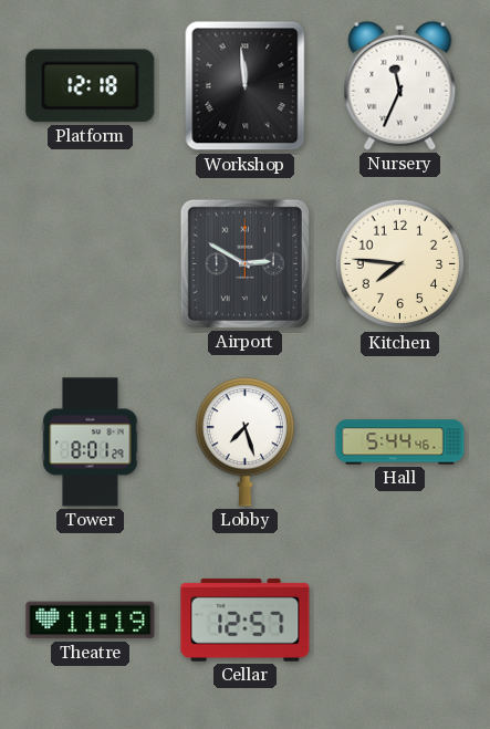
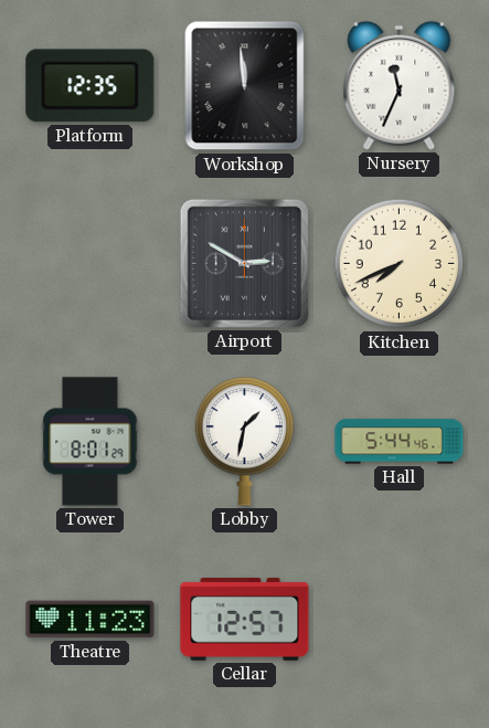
Platform: 12:18 -> 12:35
Kitchen: 7:46 -> 7:41
Lobby: 7:27 -> 1:32
Theatre: 11:19 -> 11:23
